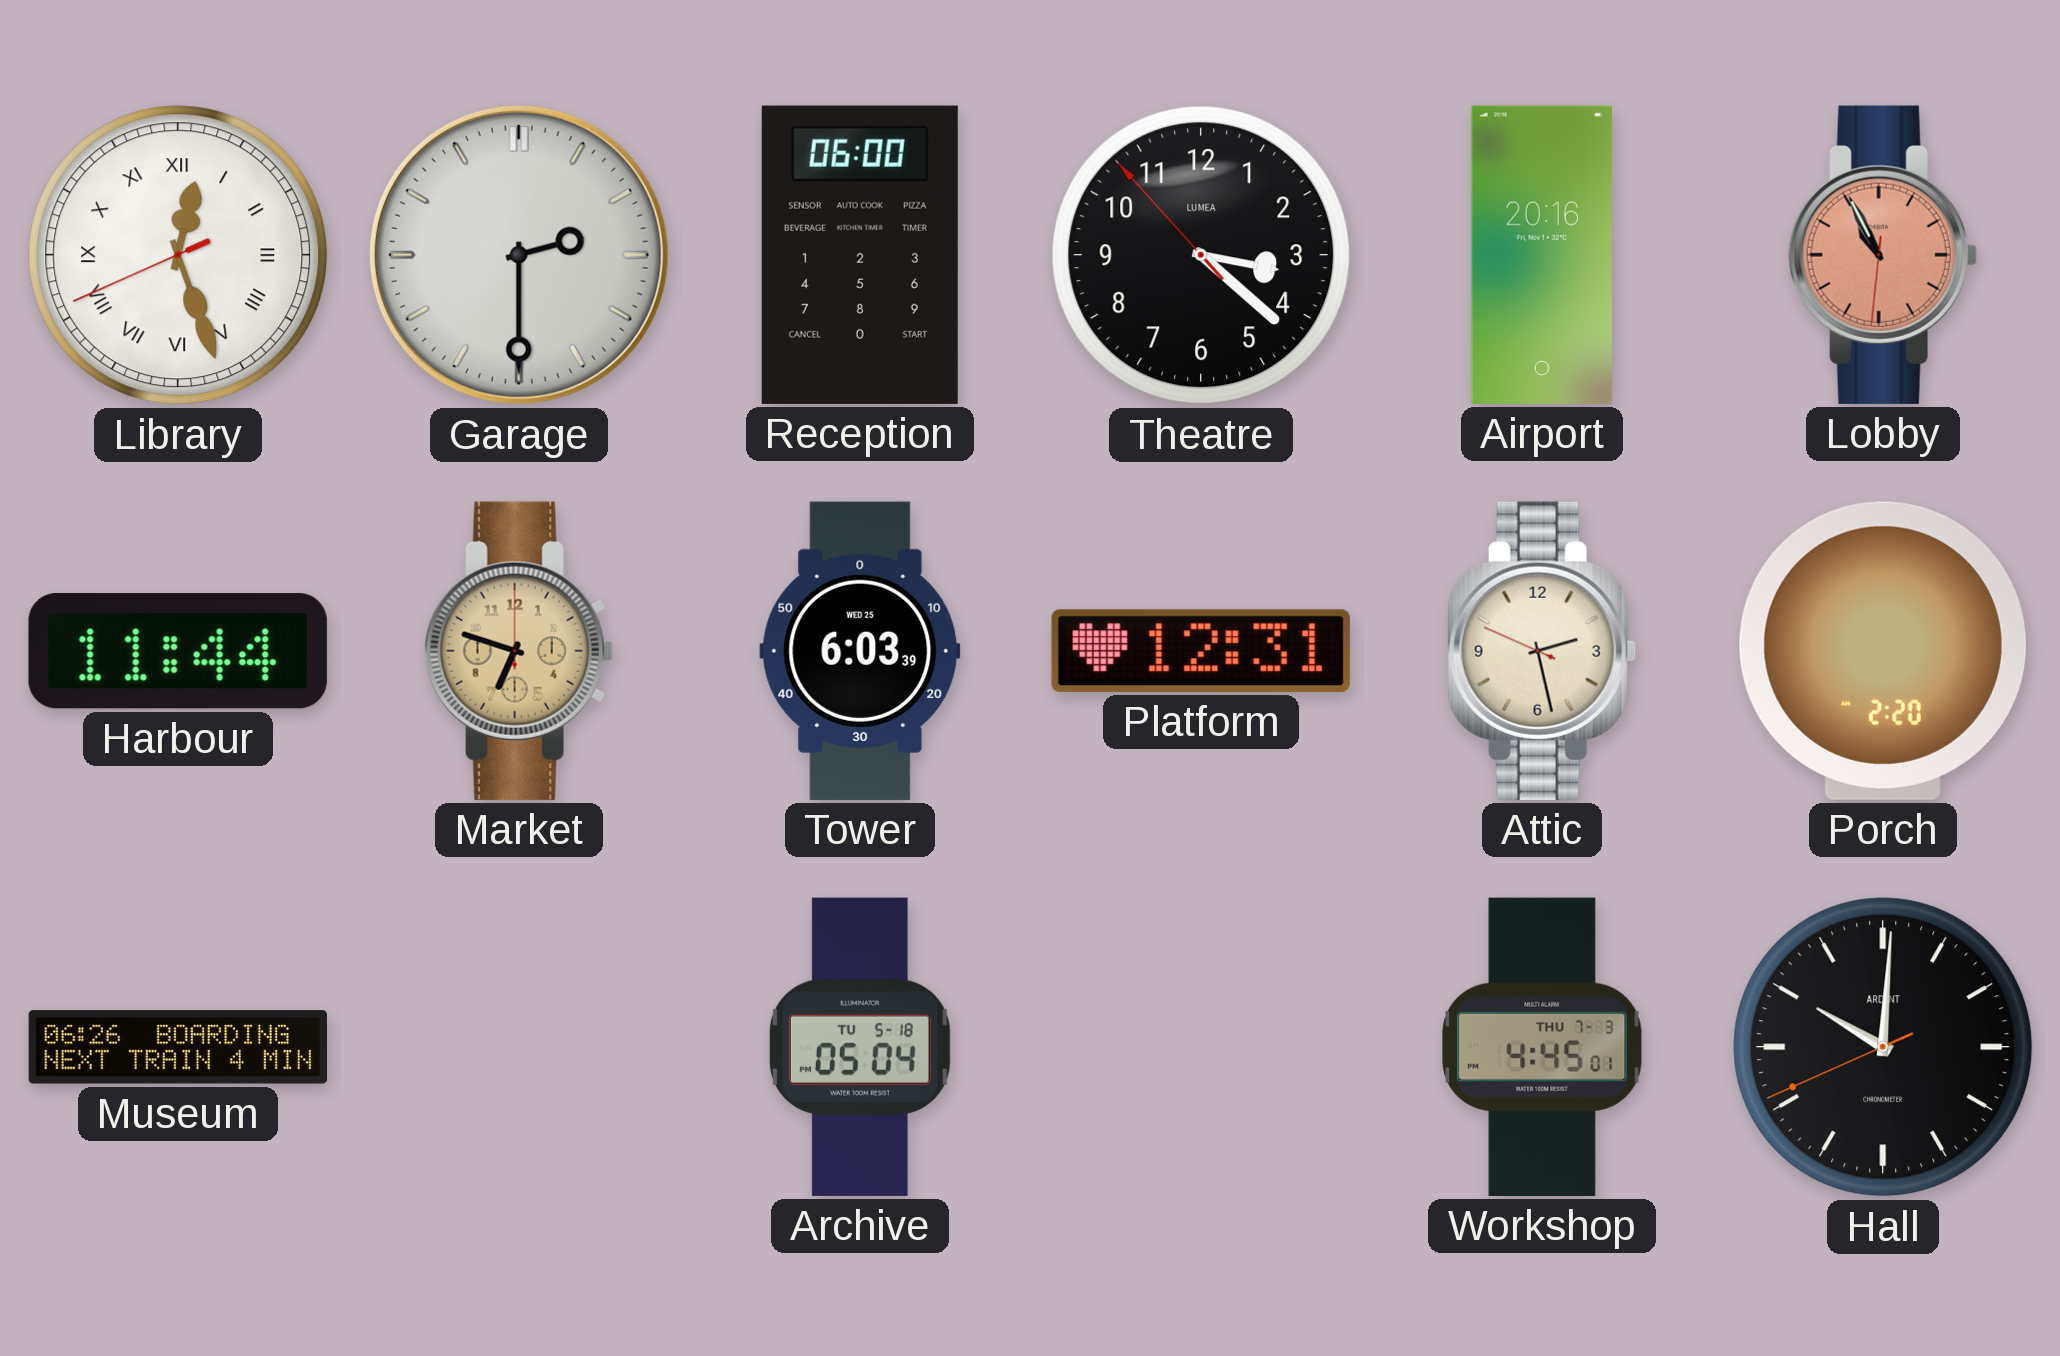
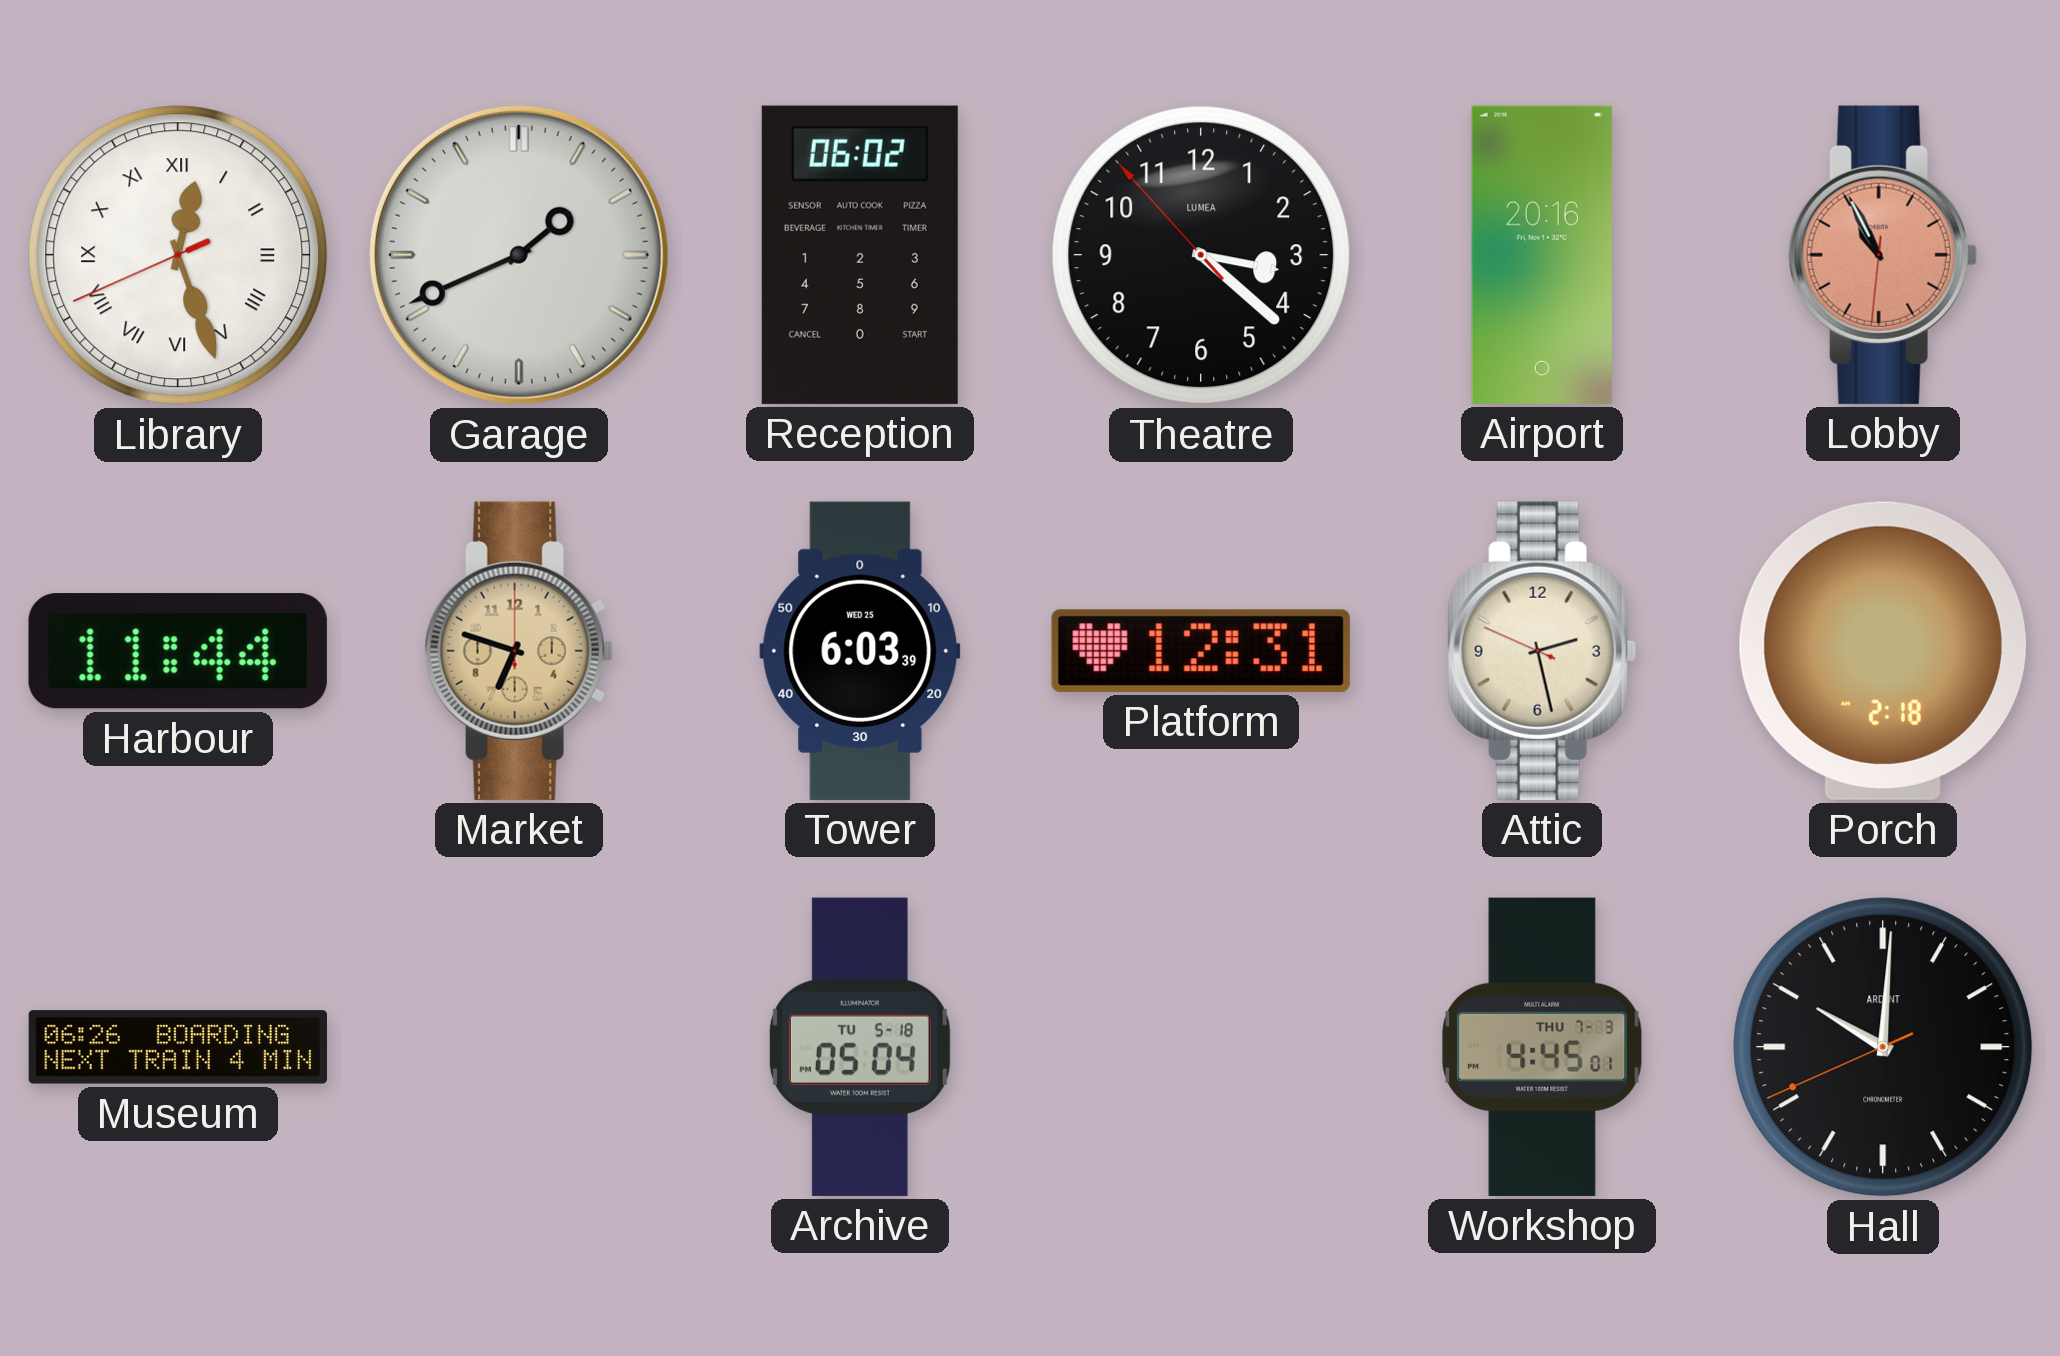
Garage: 2:30 -> 1:41
Reception: 06:00 -> 06:02
Porch: 2:20 -> 2:18
